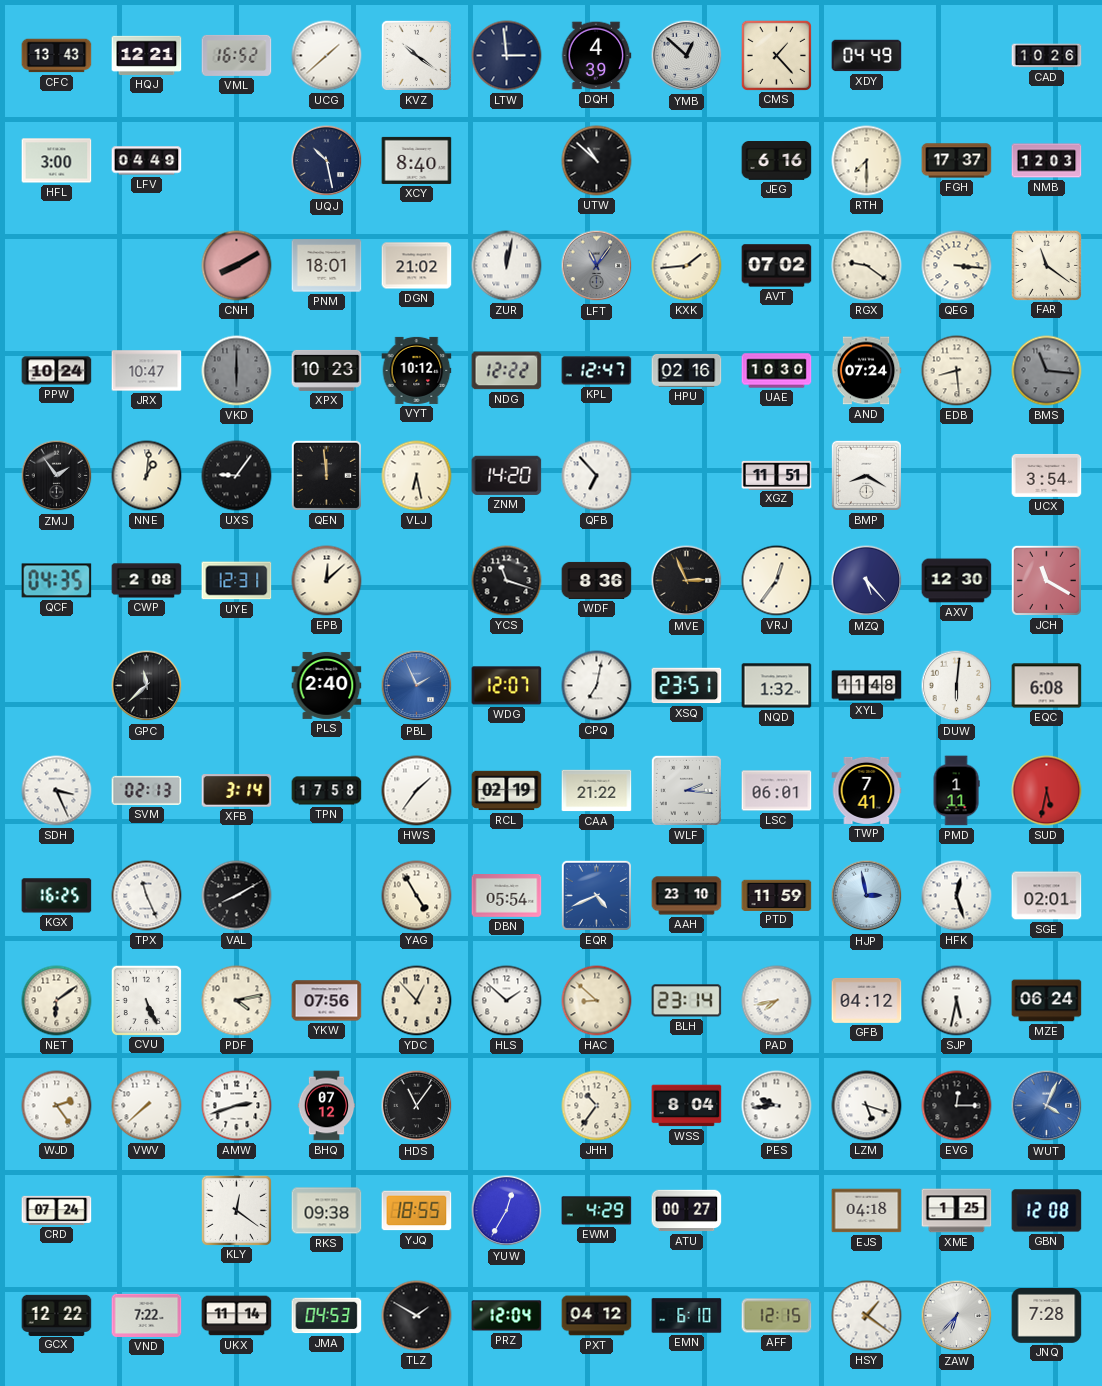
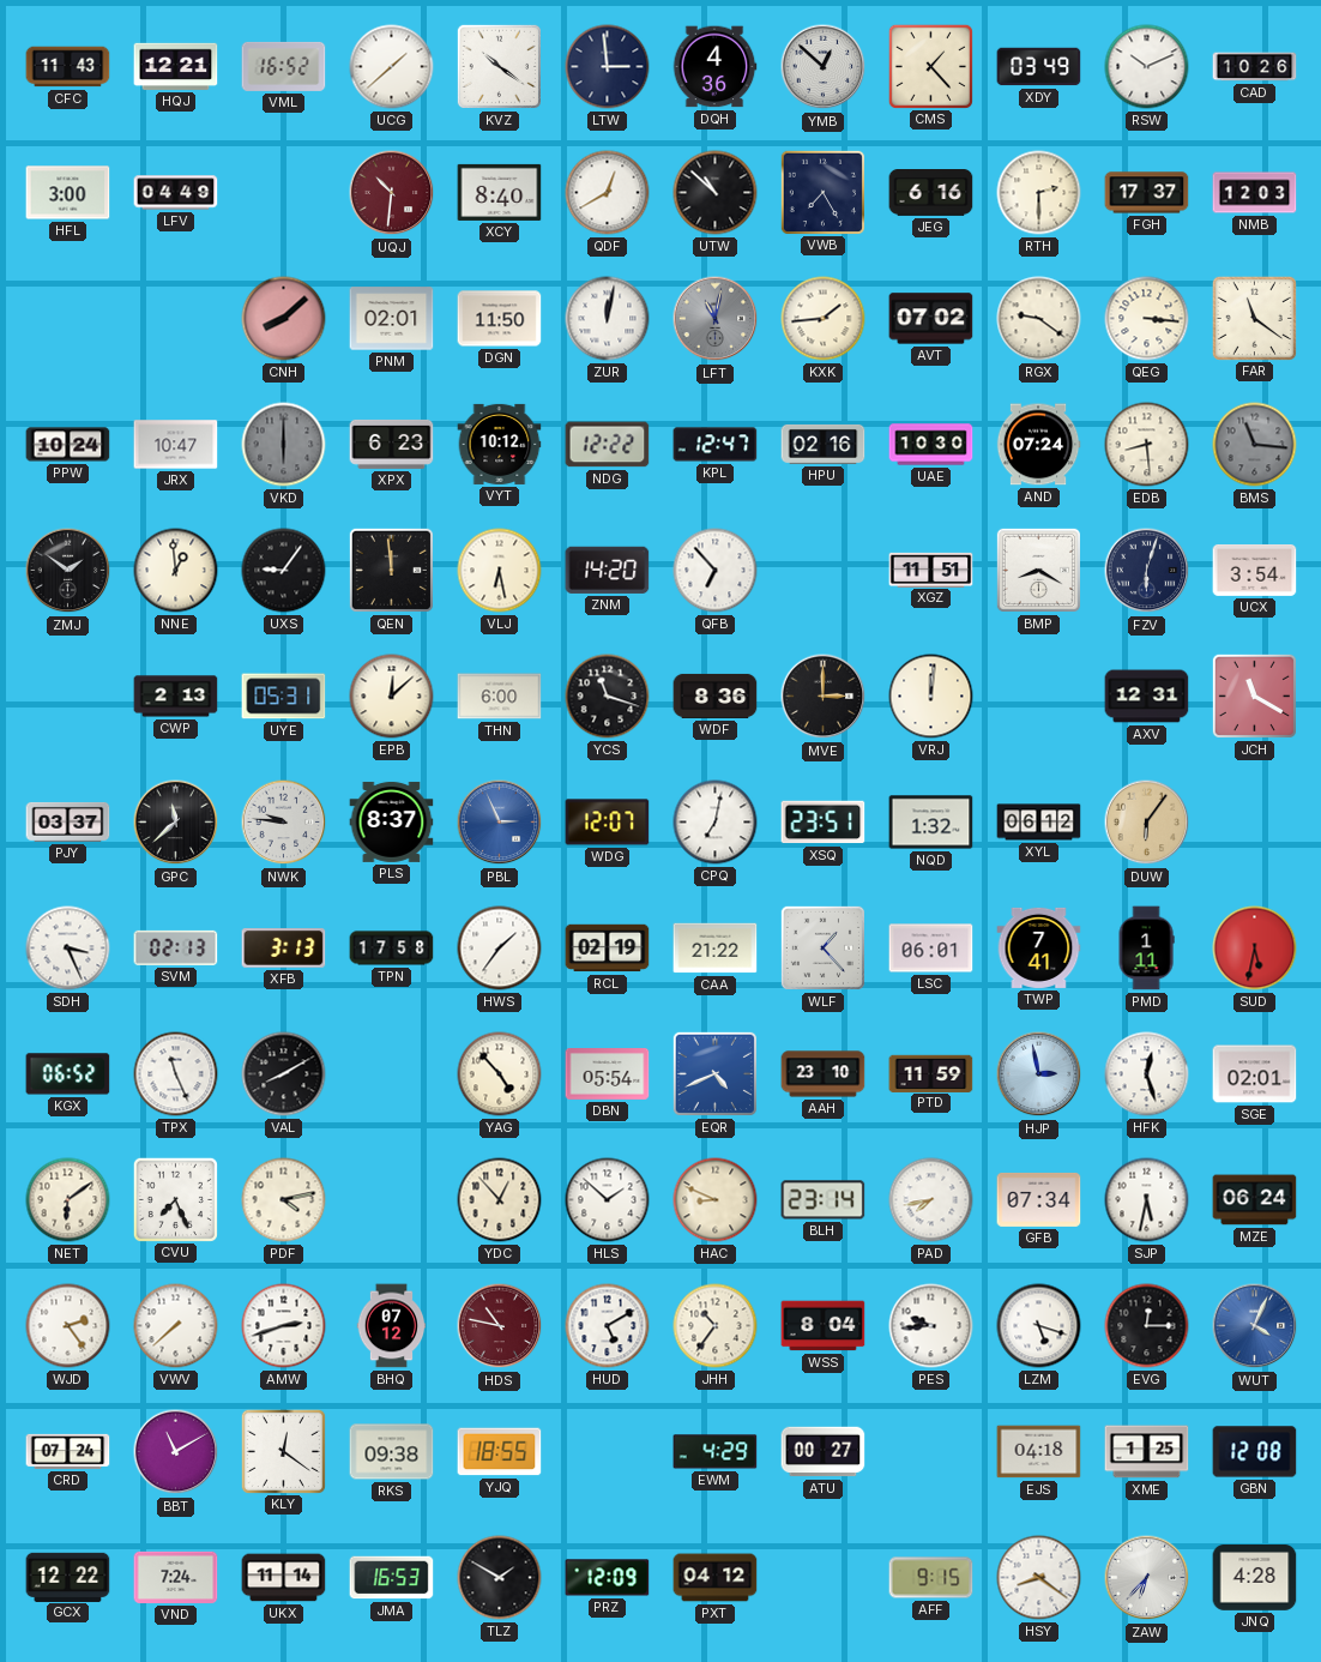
CFC: 13:43 -> 11:43
DQH: 4:39 -> 4:36
XDY: 04:49 -> 03:49
RSW: none -> 10:11
UQJ: 10:28 -> 10:31
UQJ dial: navy -> burgundy
QDF: none -> 12:40
VWB: none -> 7:25
RTH: 7:30 -> 2:30
CNH: 8:10 -> 8:08
PNM: 18:01 -> 02:01
DGN: 21:02 -> 11:50
LFT: 11:06 -> 11:02
XPX: 10:23 -> 6:23
ZMJ: 1:54 -> 1:51
NNE: 1:01 -> 12:59
FZV: none -> 6:03
QCF: 04:35 -> none
CWP: 2:08 -> 2:13
UYE: 12:31 -> 05:31
THN: none -> 6:00
MVE: 2:56 -> 3:00
VRJ: 12:36 -> 12:01
MZQ: 5:23 -> none
AXV: 12:30 -> 12:31
PJY: none -> 03:37
NWK: none -> 9:46
PLS: 2:40 -> 8:37
PBL: 1:56 -> 2:56
XYL: 11:48 -> 06:12
DUW: 6:01 -> 6:06
DUW dial: white -> champagne
EQC: 6:08 -> none
XFB: 3:14 -> 3:13
WLF: 2:16 -> 1:23
KGX: 16:25 -> 06:52
YAG: 4:55 -> 4:53
CVU: 5:26 -> 7:26
YKW: 07:56 -> none
HAC: 8:52 -> 8:49
GFB: 04:12 -> 07:34
HDS: 11:06 -> 10:47
HDS dial: black -> burgundy
HUD: none -> 5:10
BBT: none -> 11:10
YUW: 12:35 -> none
VND: 7:22 -> 7:24
JMA: 04:53 -> 16:53
PRZ: 12:04 -> 12:09
EMN: 6:10 -> none
AFF: 12:15 -> 9:15
HSY: 1:21 -> 8:21
JNQ: 7:28 -> 4:28
